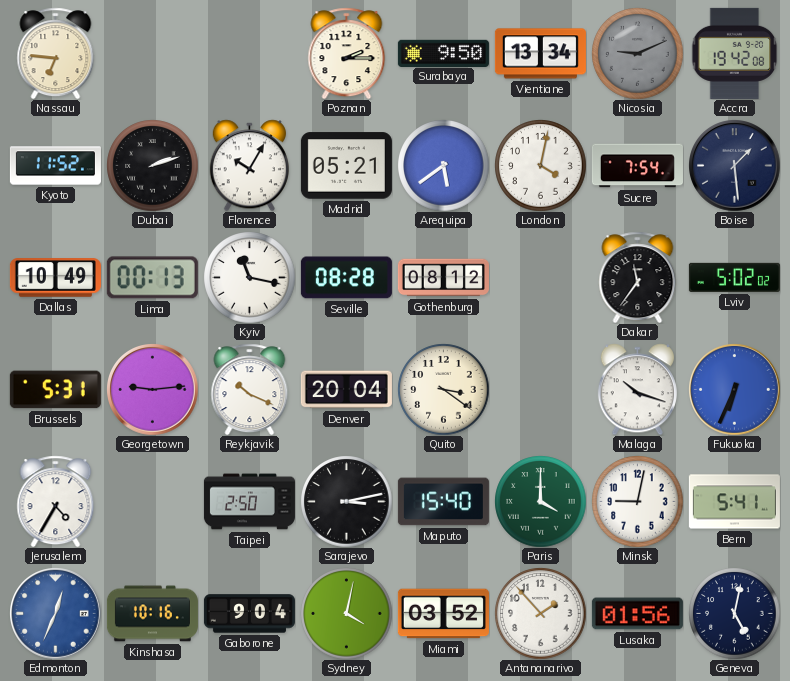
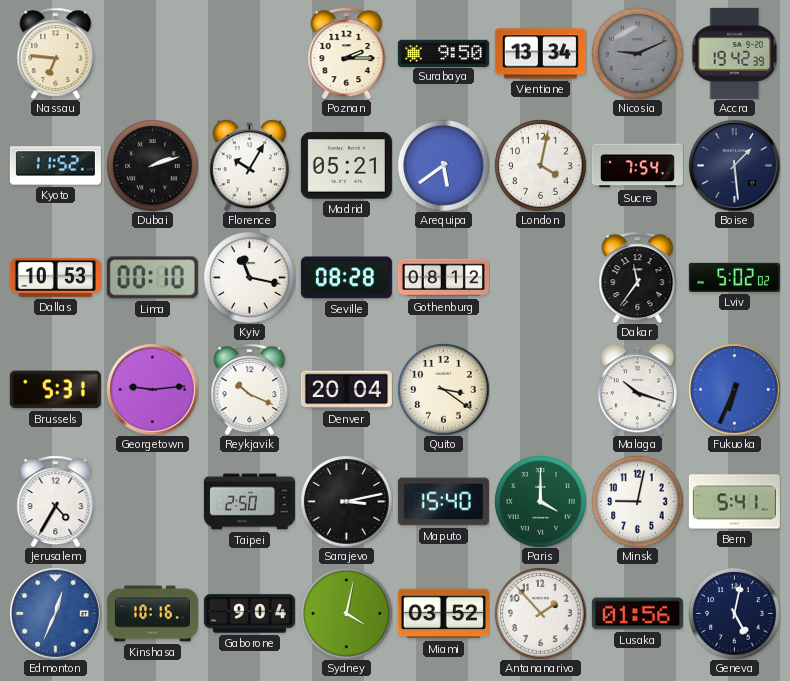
Accra: 19:42:08 -> 19:42:39
Dallas: 10:49 -> 10:53
Lima: 00:13 -> 00:10
